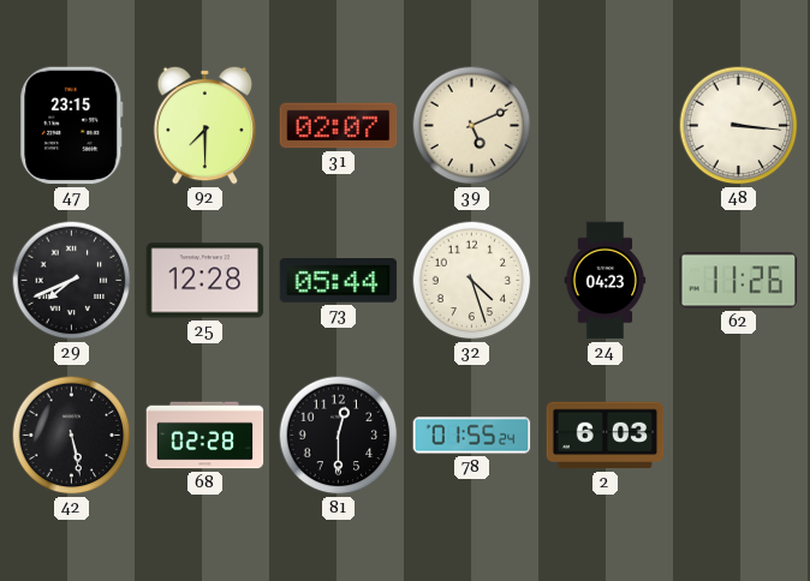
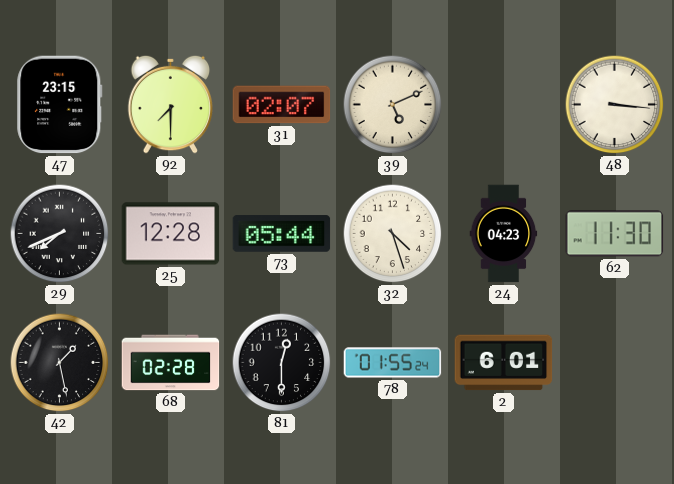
62: 11:26 -> 11:30
42: 5:28 -> 1:28
2: 6:03 -> 6:01
